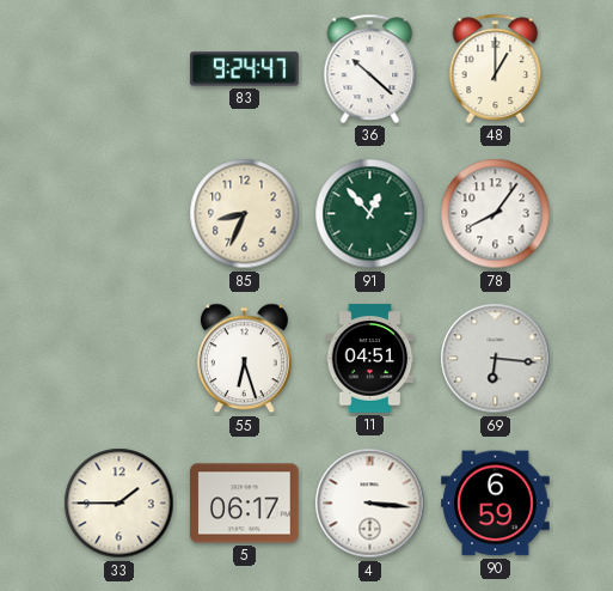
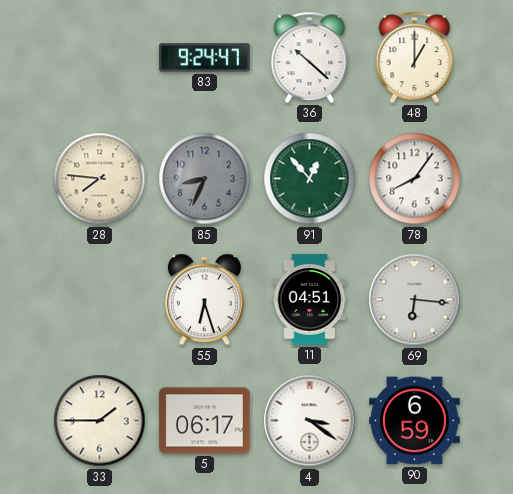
28: none -> 7:46
85 dial: cream -> grey
4: 3:16 -> 3:21
